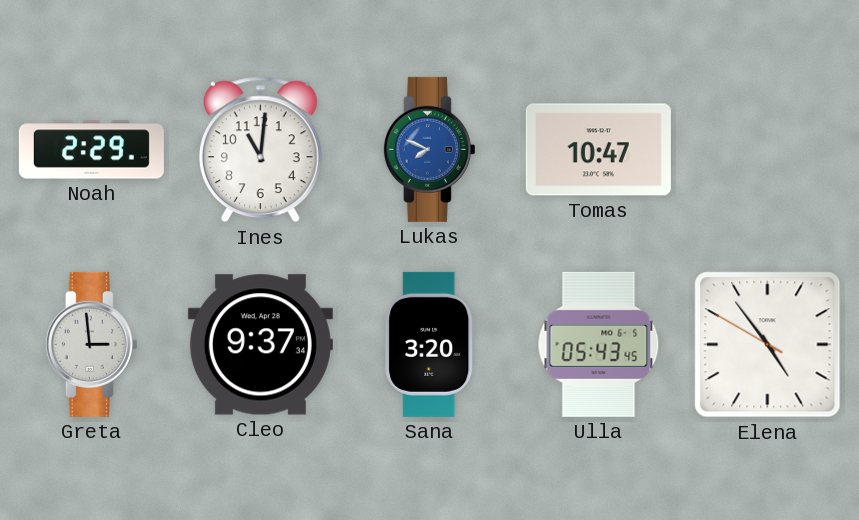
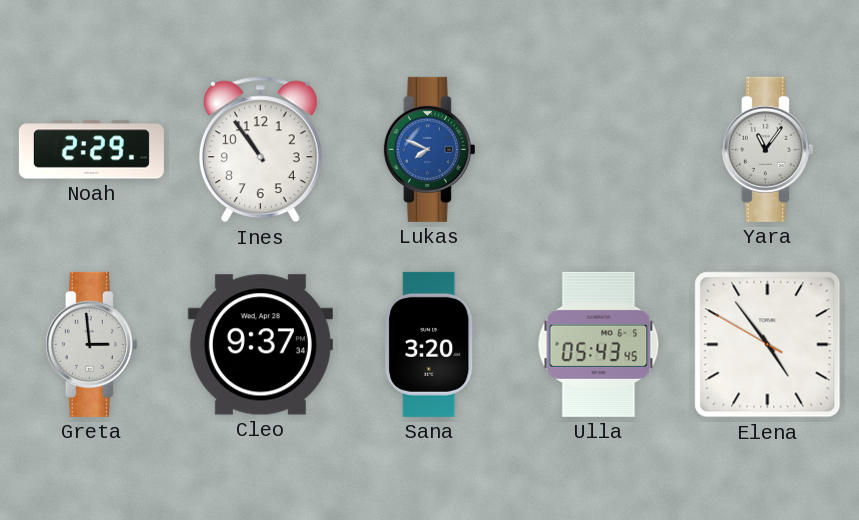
Ines: 11:01 -> 10:54
Tomas: 10:47 -> none
Yara: none -> 11:06
